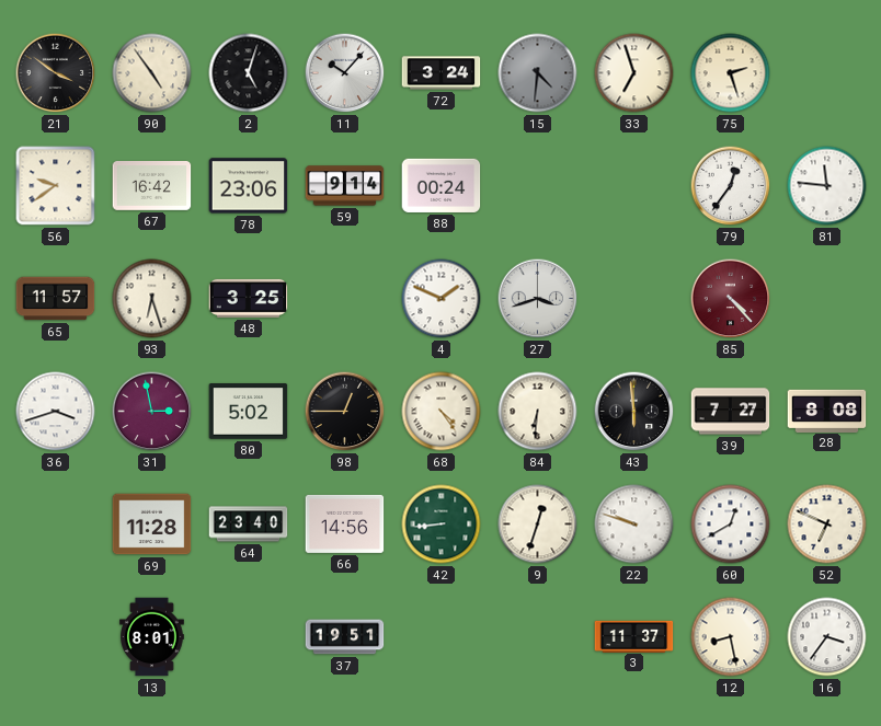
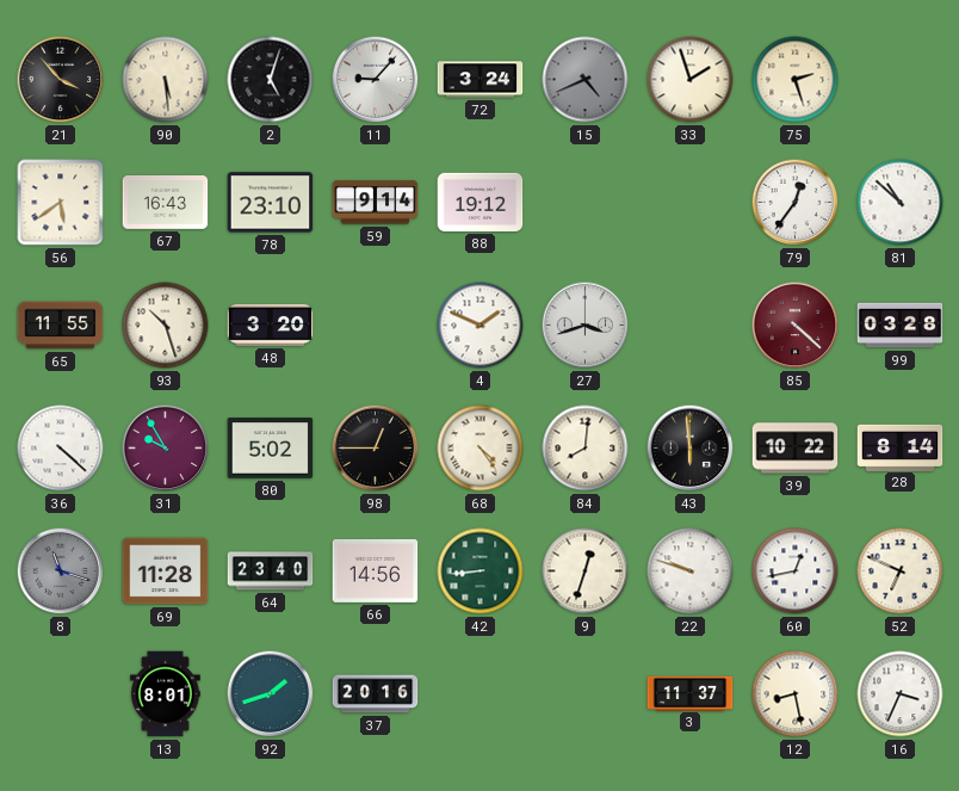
21: 3:51 -> 3:53
90: 4:54 -> 5:29
11: 10:07 -> 9:07
15: 4:31 -> 4:41
33: 6:57 -> 1:57
56: 9:39 -> 5:39
67: 16:42 -> 16:43
78: 23:06 -> 23:10
88: 00:24 -> 19:12
81: 11:46 -> 10:52
65: 11:57 -> 11:55
93: 6:27 -> 10:27
48: 3:25 -> 3:20
85: 4:23 -> 4:22
99: none -> 03:28
36: 3:42 -> 4:22
31: 2:58 -> 9:55
84: 6:31 -> 8:01
39: 7:27 -> 10:22
28: 8:08 -> 8:14
8: none -> 11:18
60: 12:40 -> 12:43
92: none -> 1:42
37: 19:51 -> 20:16
16: 3:36 -> 3:34
